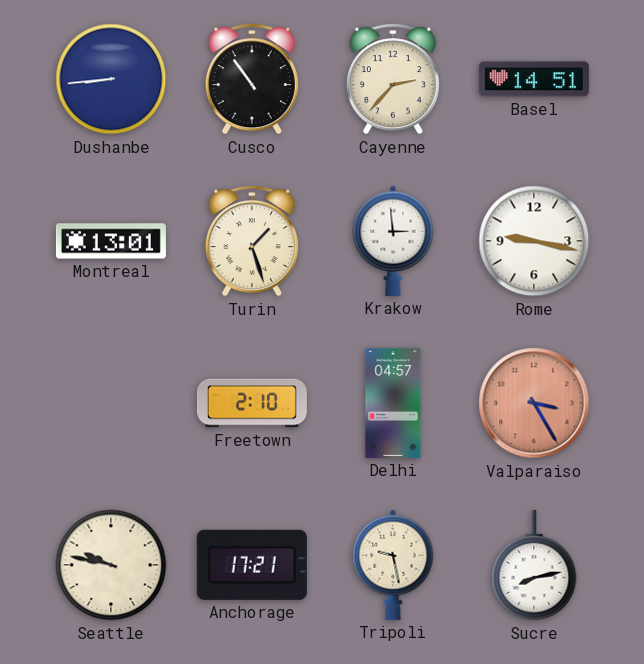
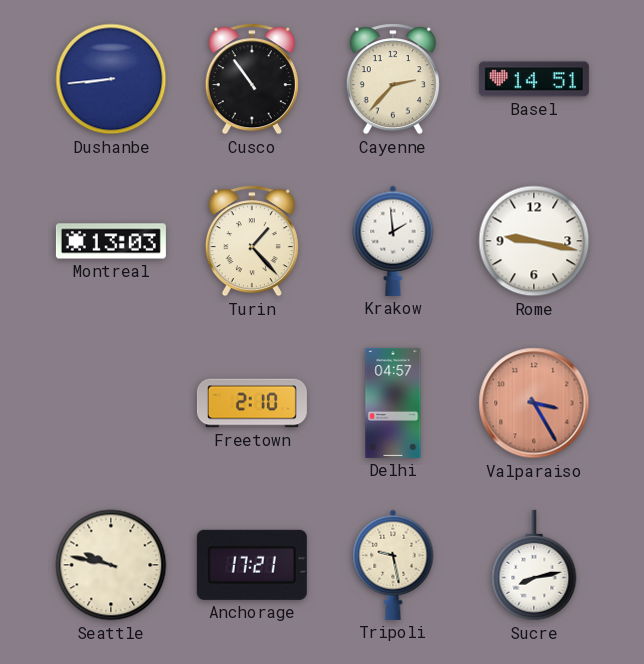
Montreal: 13:01 -> 13:03
Turin: 1:27 -> 1:23
Krakow: 2:59 -> 1:59
